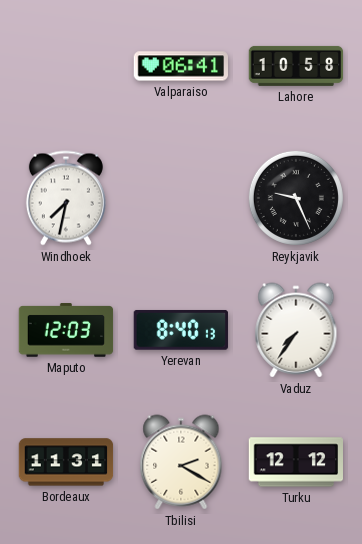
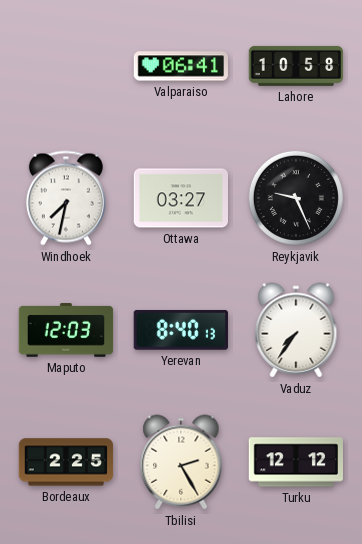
Ottawa: none -> 03:27
Bordeaux: 11:31 -> 2:25
Tbilisi: 2:20 -> 2:25
